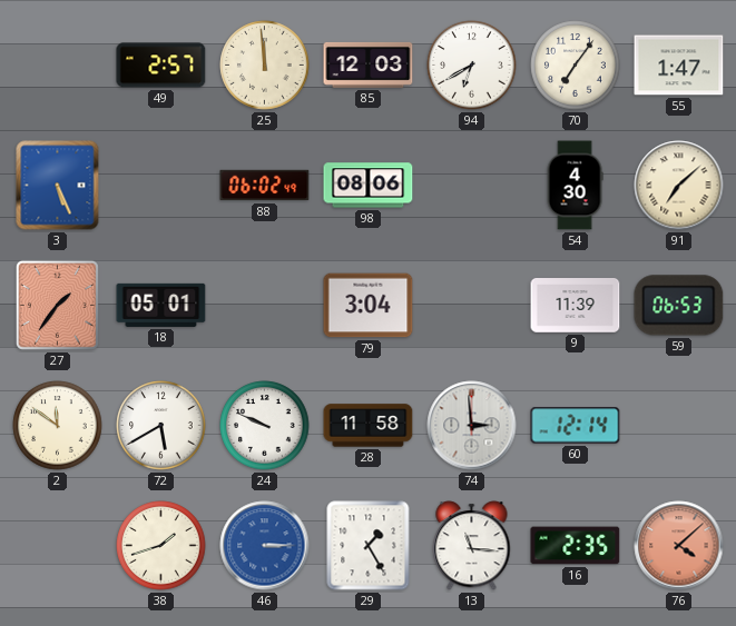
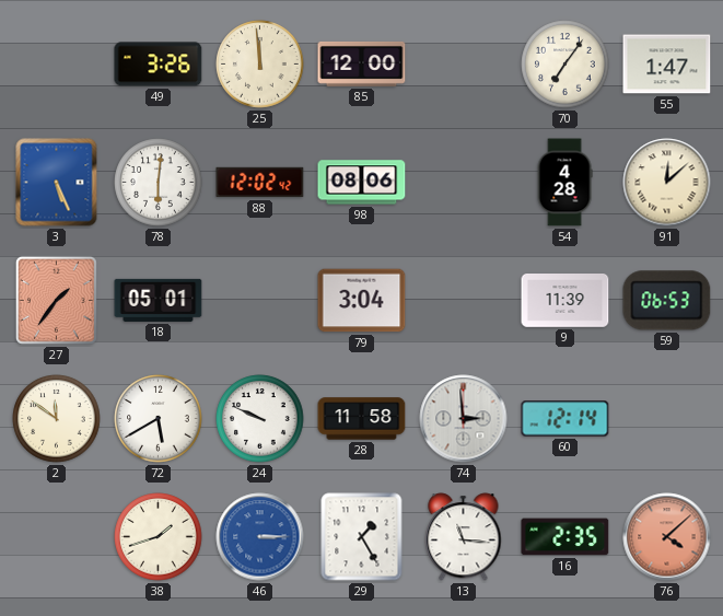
49: 2:57 -> 3:26
85: 12:03 -> 12:00
94: 6:40 -> none
78: none -> 6:01
88: 06:02 -> 12:02
54: 4:30 -> 4:28
91: 7:08 -> 12:08
